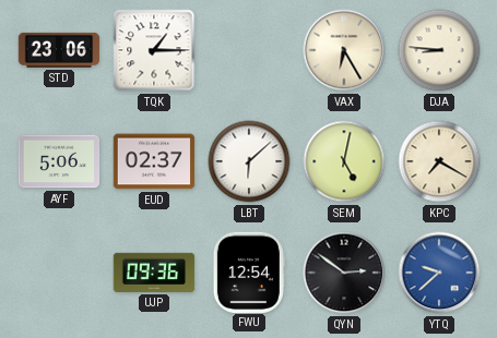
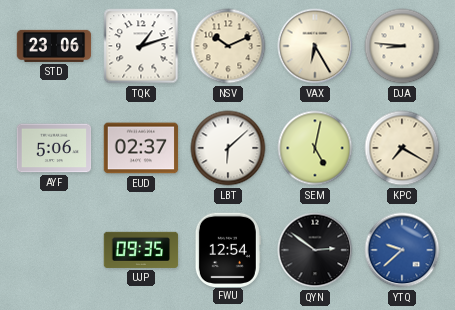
TQK: 1:15 -> 1:12
NSV: none -> 10:11
UJP: 09:36 -> 09:35
